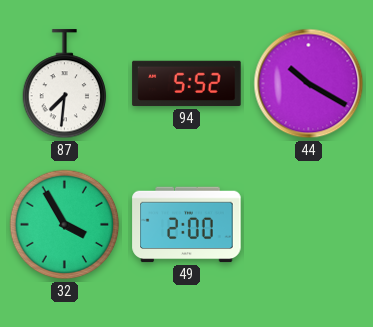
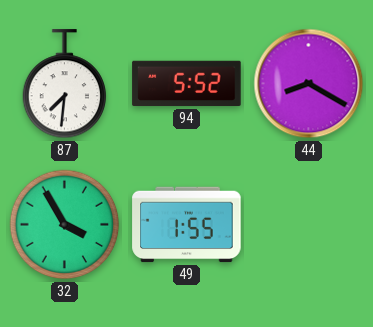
44: 10:20 -> 8:20
49: 2:00 -> 1:55
